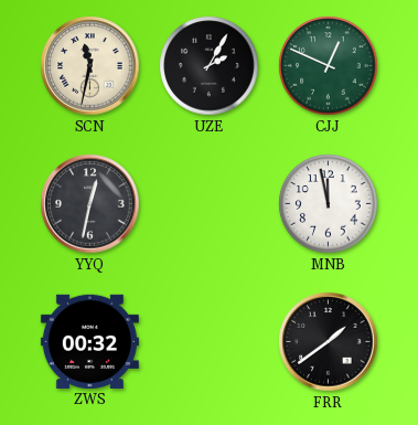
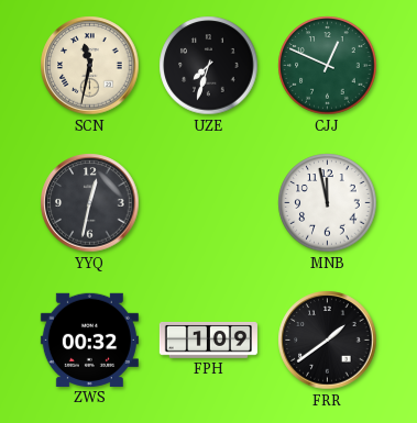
UZE: 2:05 -> 7:33
FPH: none -> 1:09
